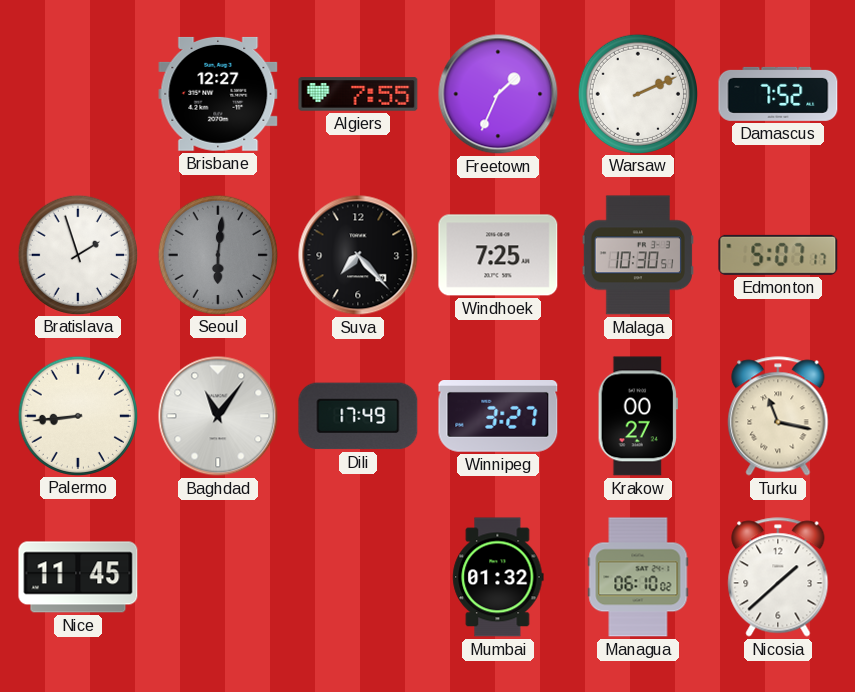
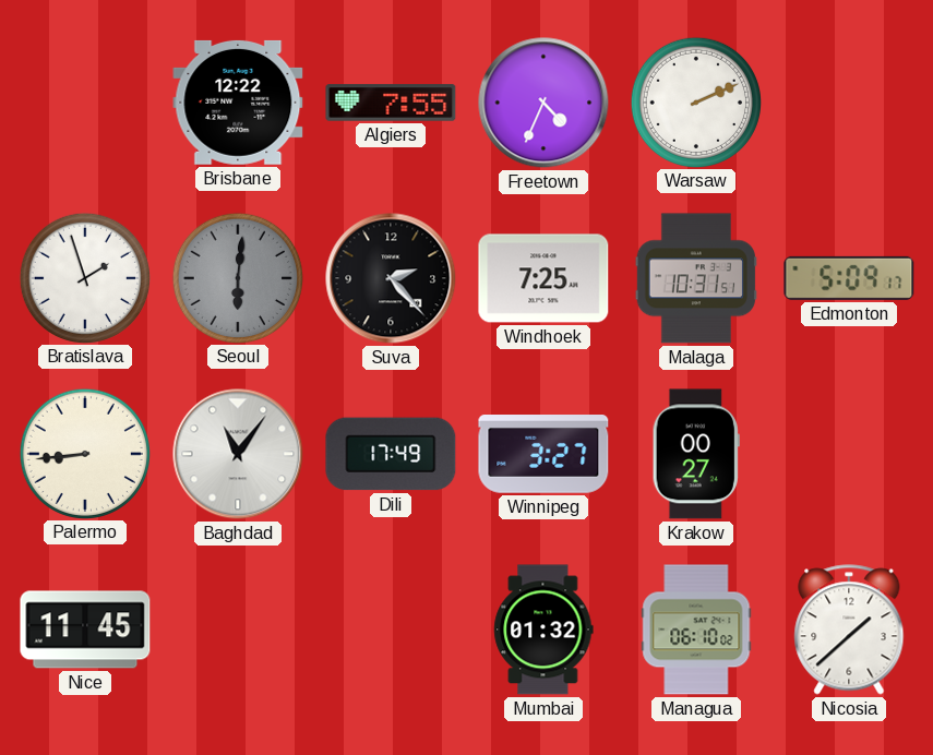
Brisbane: 12:27 -> 12:22
Freetown: 1:34 -> 4:34
Damascus: 7:52 -> none
Suva: 7:23 -> 2:23
Malaga: 10:30 -> 10:31
Edmonton: 5:07 -> 5:09
Turku: 11:17 -> none
